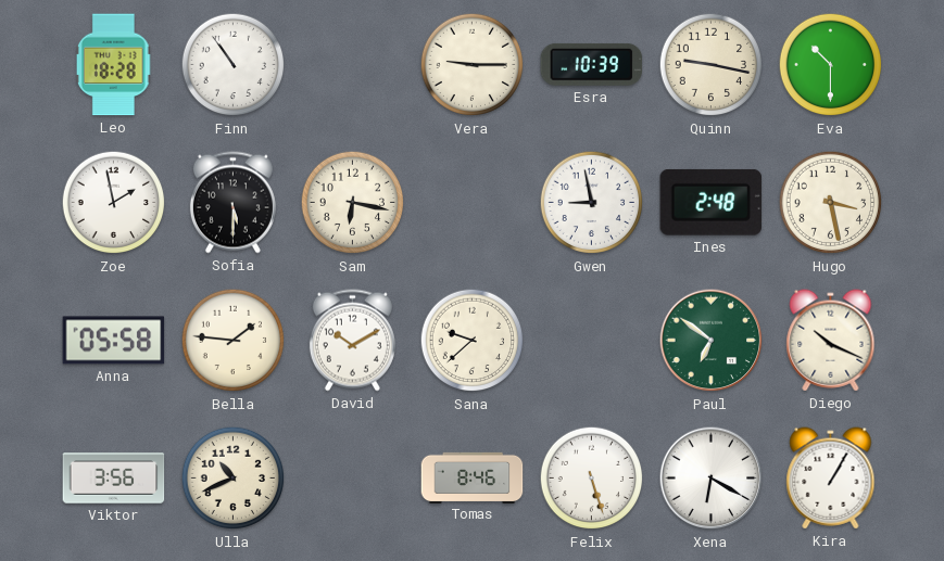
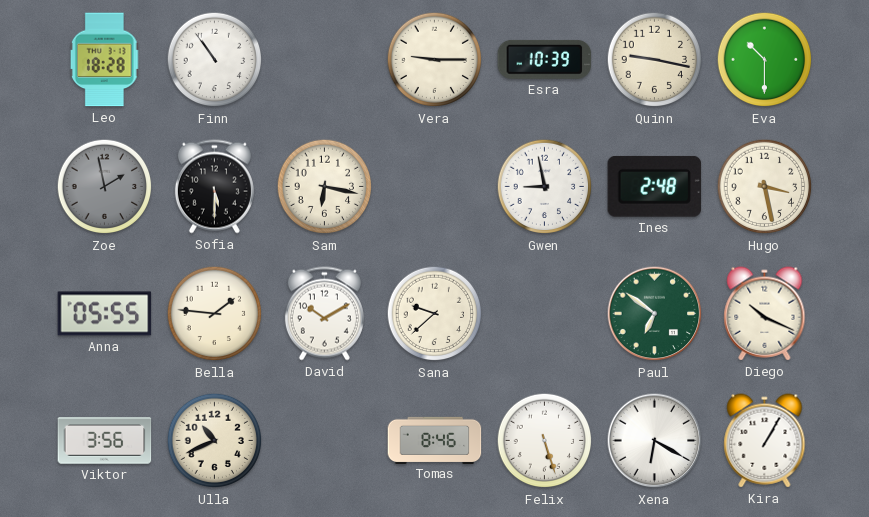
Zoe dial: white -> grey
Anna: 05:58 -> 05:55
